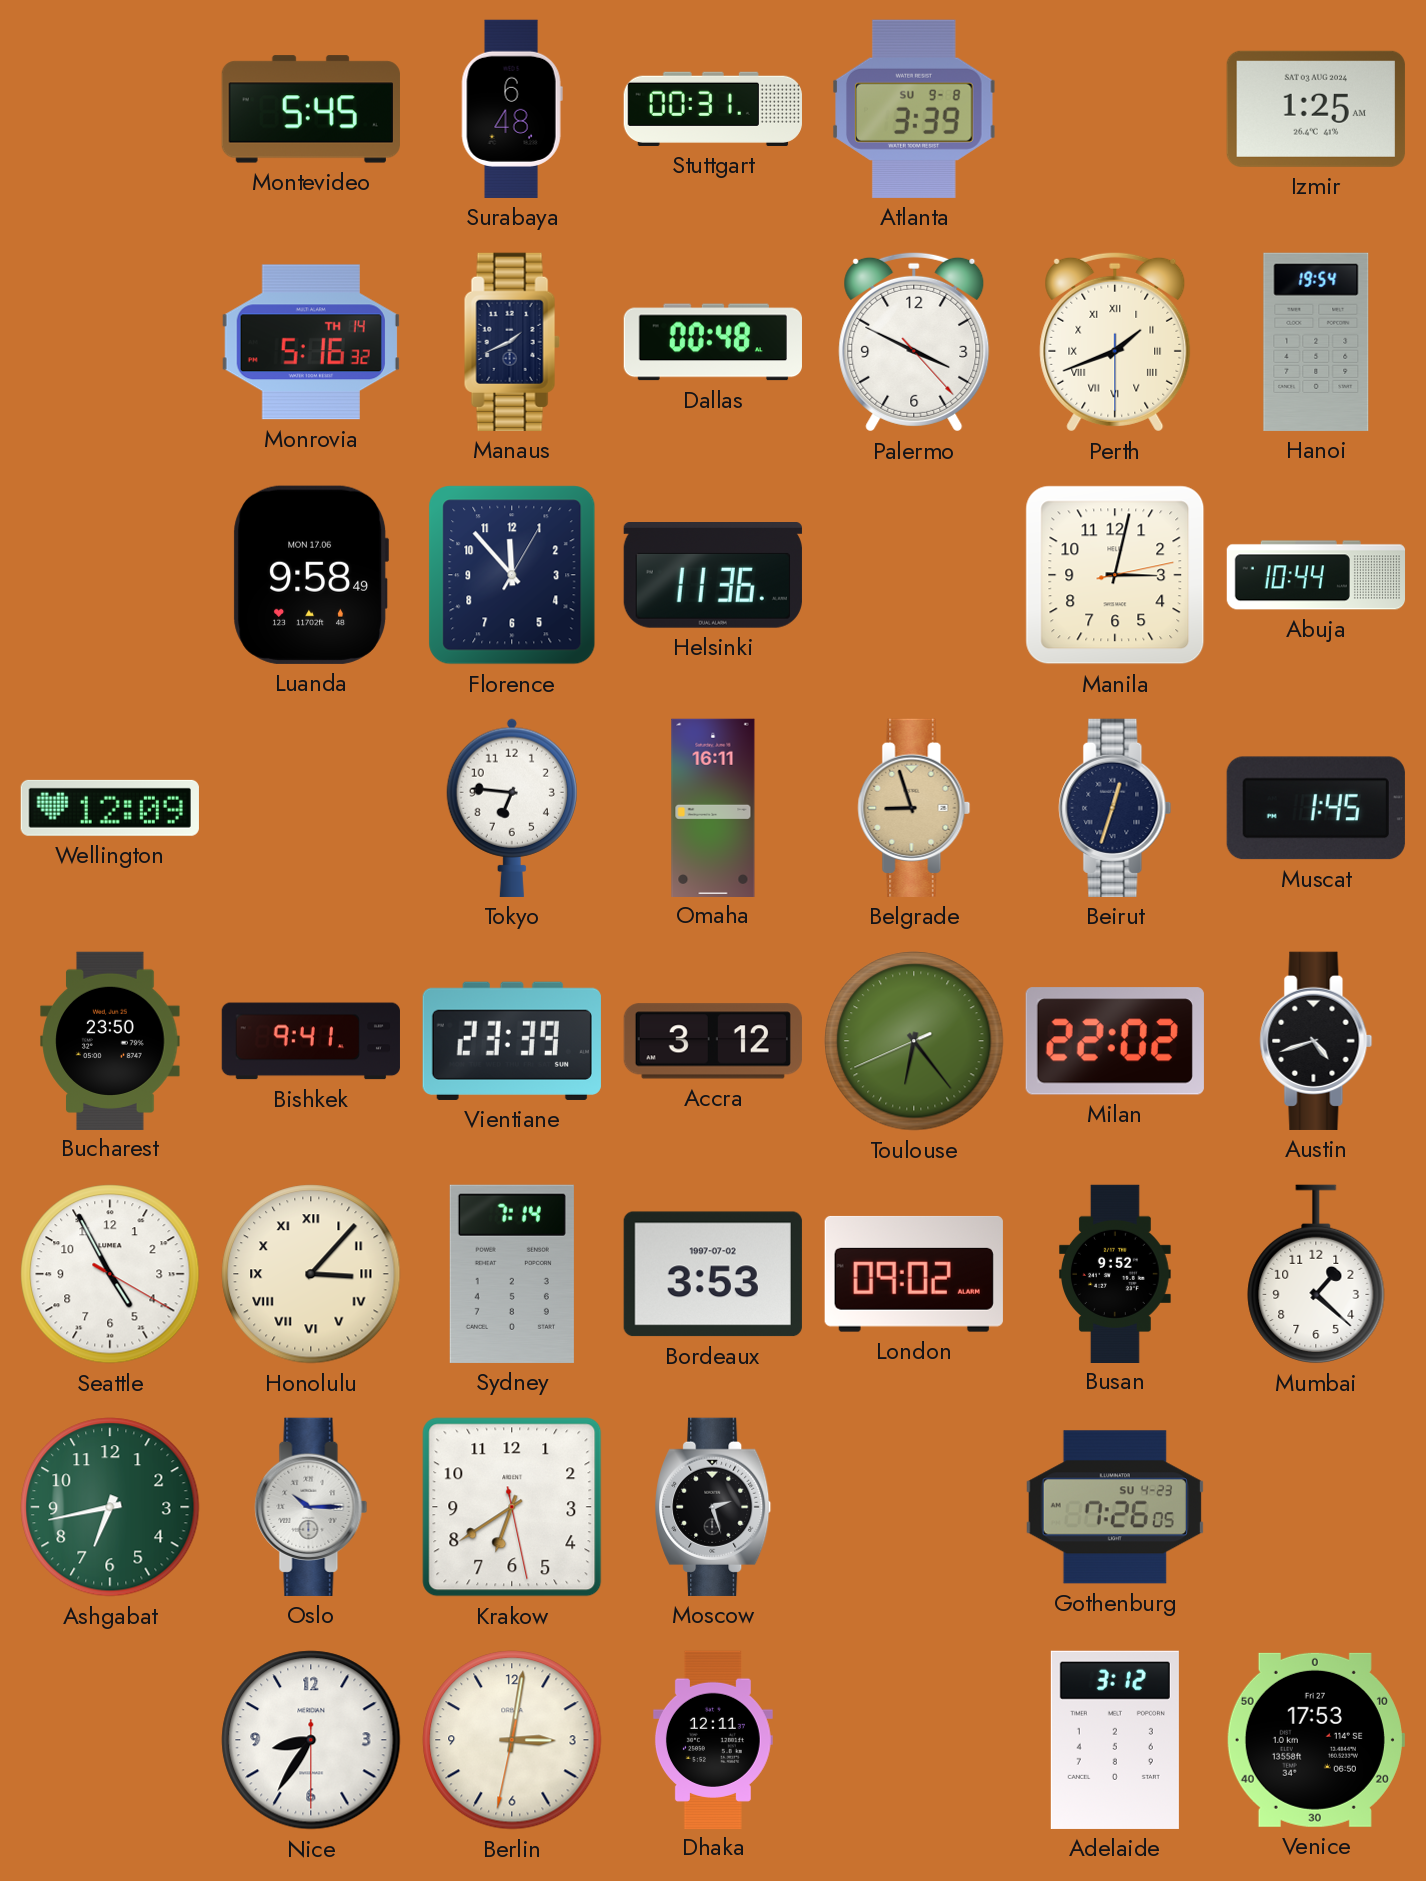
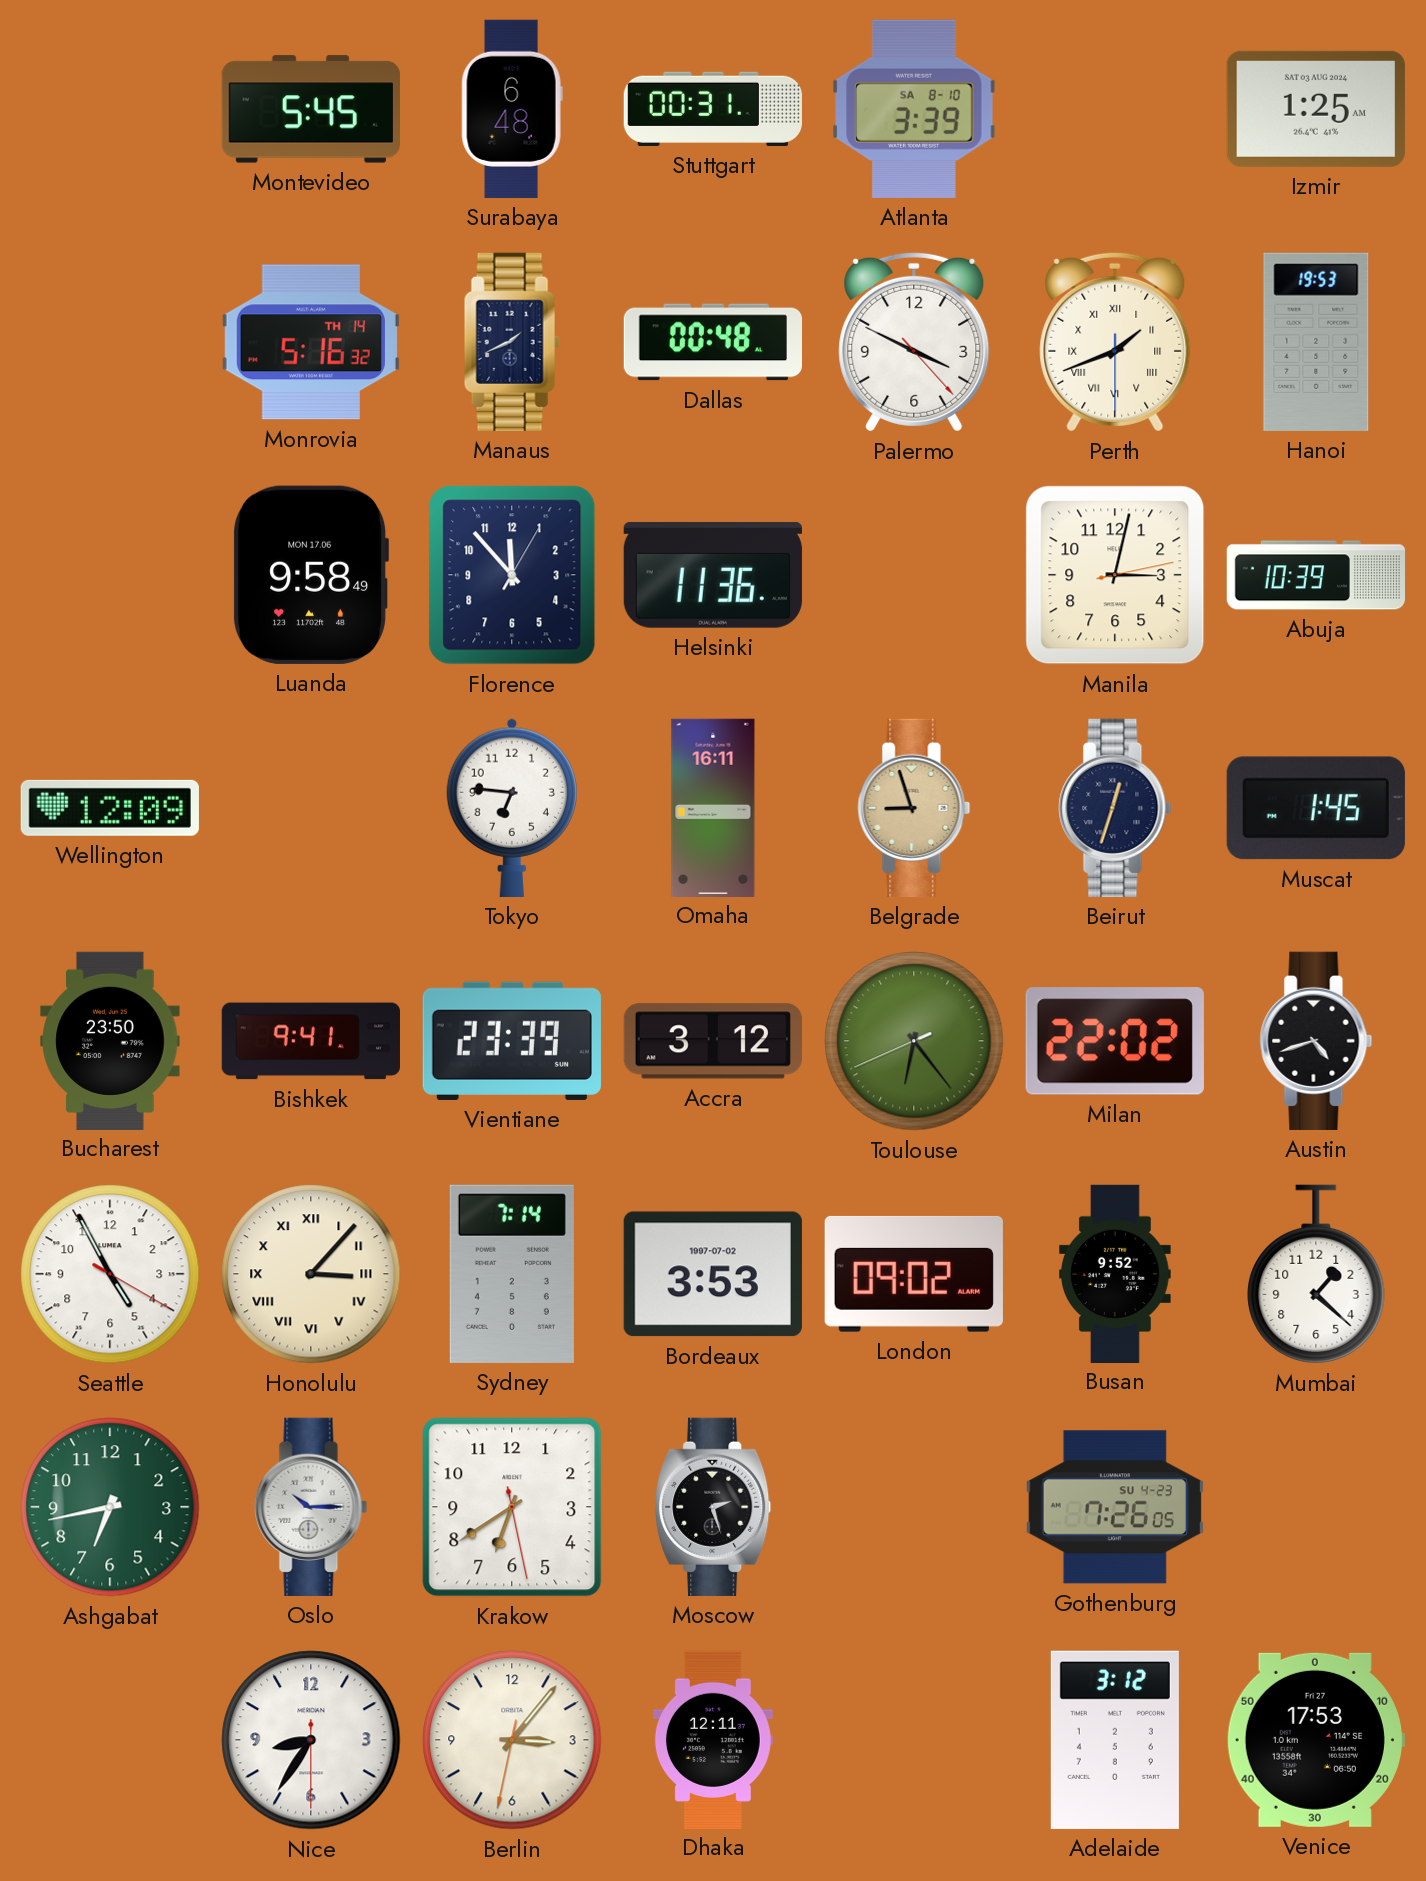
Atlanta date: SU 9-8 -> SA 8-10
Hanoi: 19:54 -> 19:53
Abuja: 10:44 -> 10:39
Berlin: 3:01 -> 3:06
